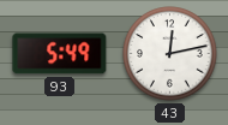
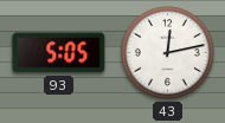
93: 5:49 -> 5:05
